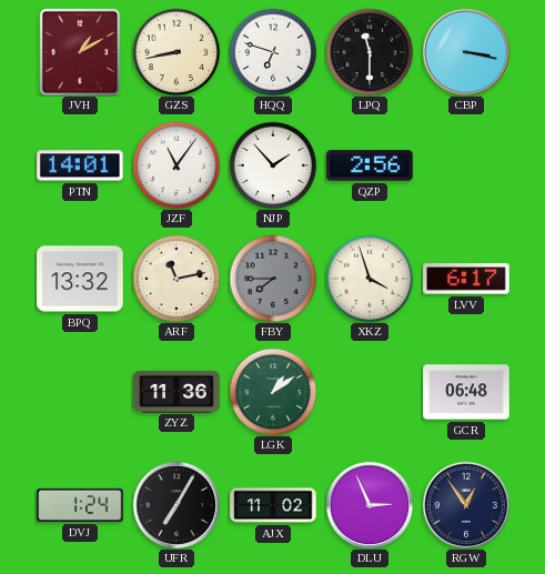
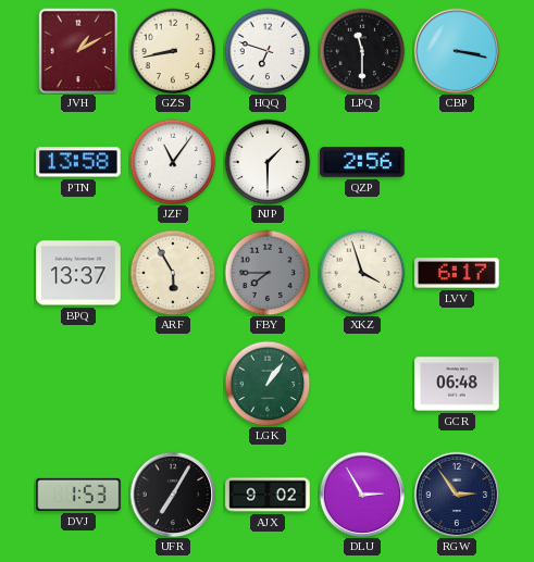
PTN: 14:01 -> 13:58
NJP: 1:53 -> 1:30
BPQ: 13:32 -> 13:37
ARF: 11:13 -> 5:55
ZYZ: 11:36 -> none
LGK: 1:09 -> 1:06
DVJ: 1:24 -> 1:53
AJX: 11:02 -> 9:02
DLU: 2:56 -> 2:55
RGW: 12:54 -> 2:54
